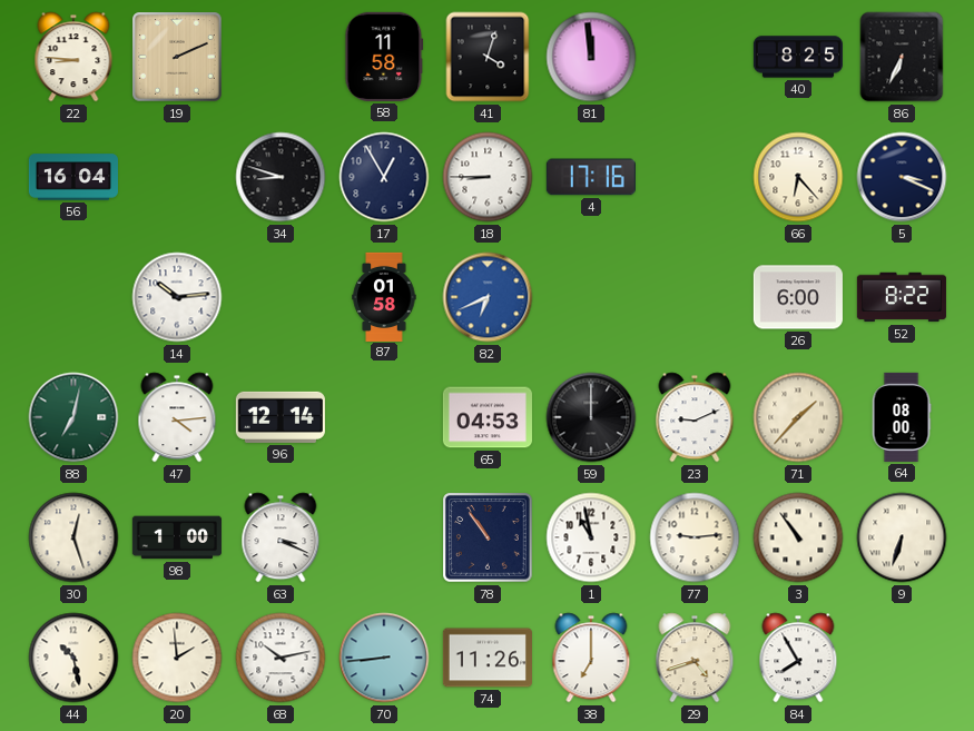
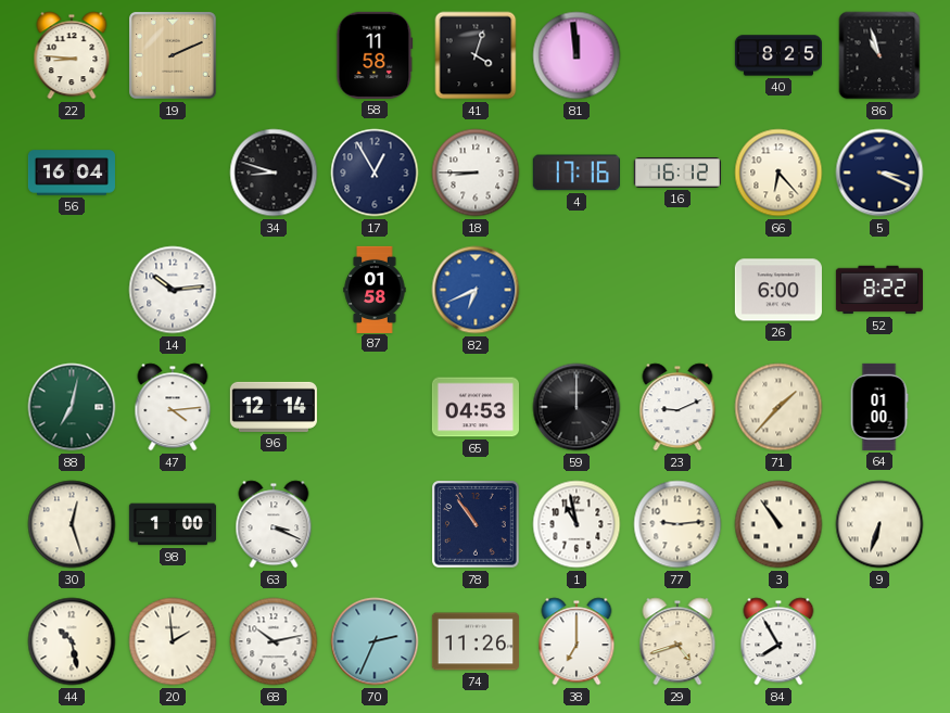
86: 6:34 -> 10:57
16: none -> 16:12
64: 08:00 -> 01:00
70: 8:44 -> 2:34
